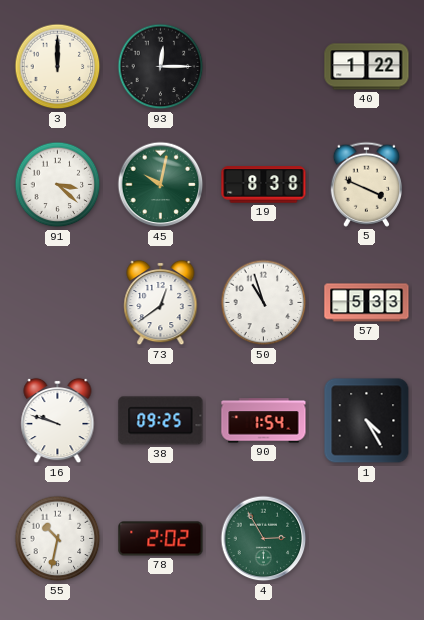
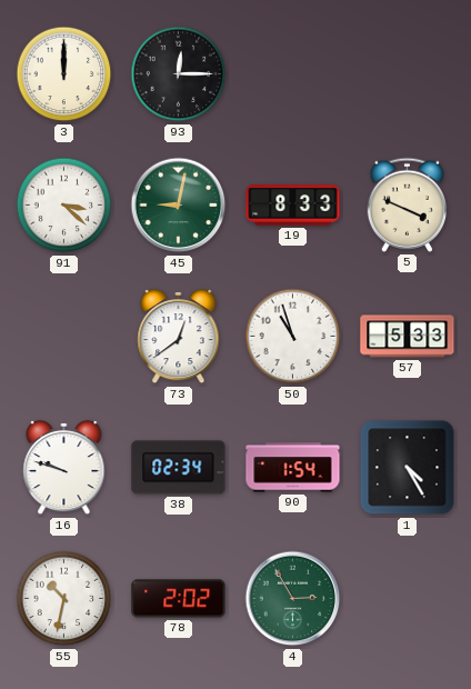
40: 1:22 -> none
45: 10:02 -> 9:02
19: 8:38 -> 8:33
38: 09:25 -> 02:34
